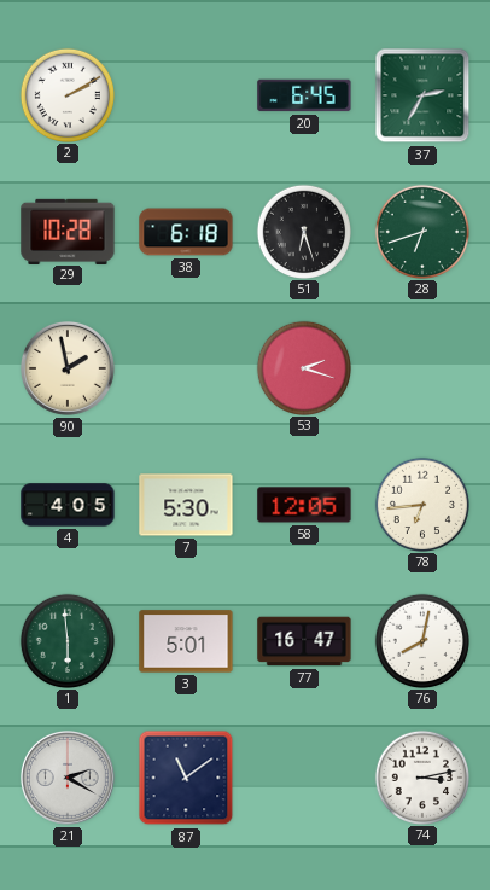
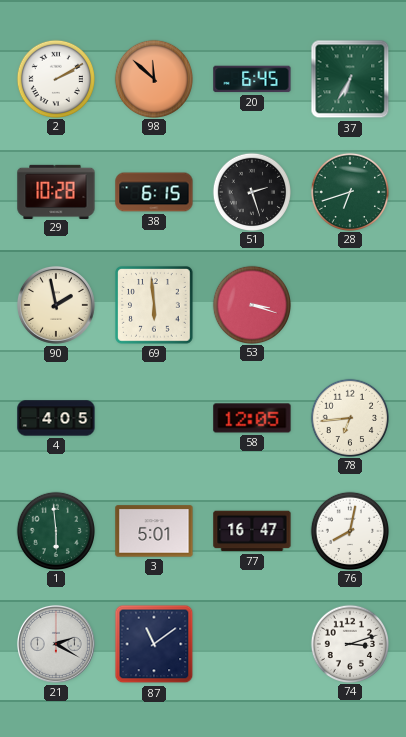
98: none -> 11:52
37: 2:35 -> 6:35
38: 6:18 -> 6:15
51: 6:27 -> 2:27
69: none -> 5:59
53: 2:18 -> 3:18
7: 5:30 -> none
74: 3:13 -> 3:12
